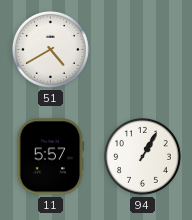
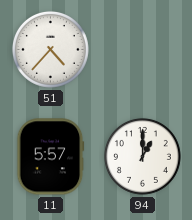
51: 4:40 -> 4:37
94: 1:05 -> 1:00
